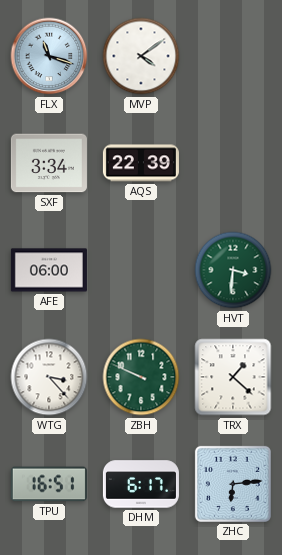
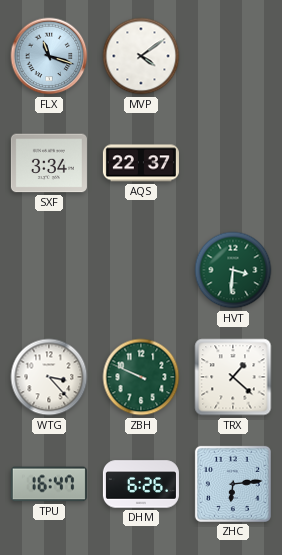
AQS: 22:39 -> 22:37
AFE: 06:00 -> none
TPU: 16:51 -> 16:47
DHM: 6:17 -> 6:26
